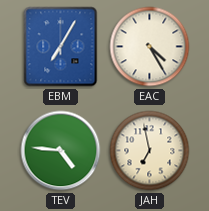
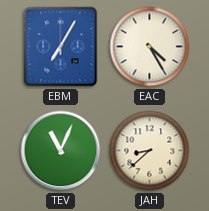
TEV: 4:46 -> 11:04
JAH: 6:58 -> 8:38
